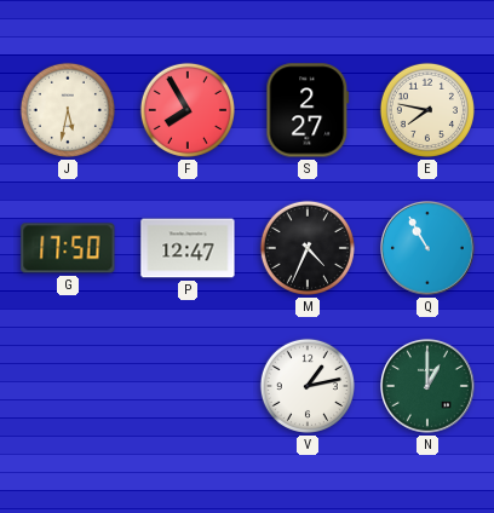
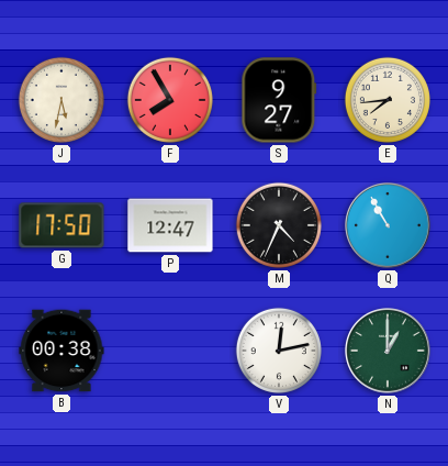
S: 2:27 -> 9:27
E: 7:47 -> 7:44
B: none -> 00:38
V: 1:13 -> 12:13
